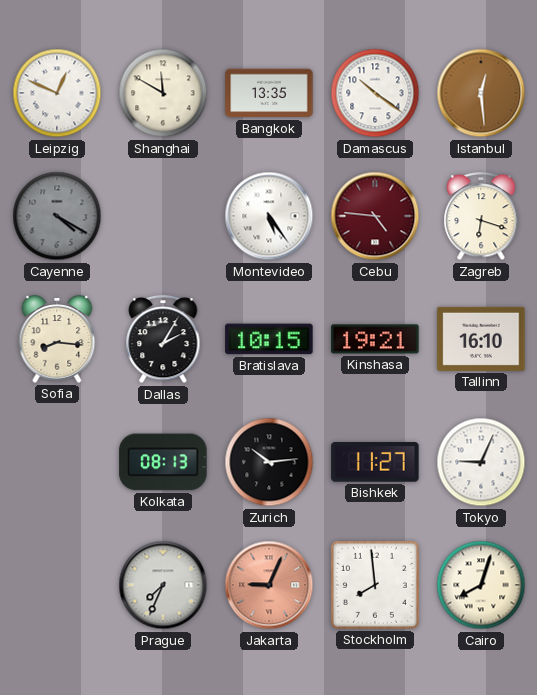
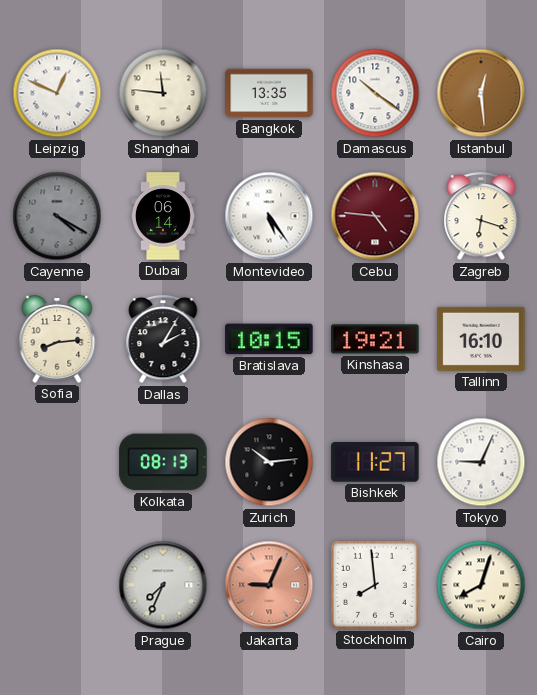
Shanghai: 11:50 -> 11:46
Dubai: none -> 06:14
Sofia: 8:16 -> 8:14
